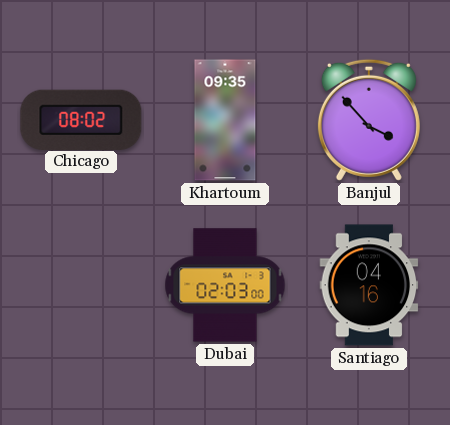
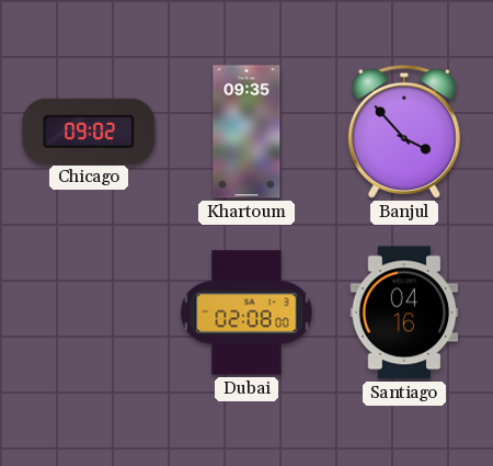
Chicago: 08:02 -> 09:02
Dubai: 02:03 -> 02:08
